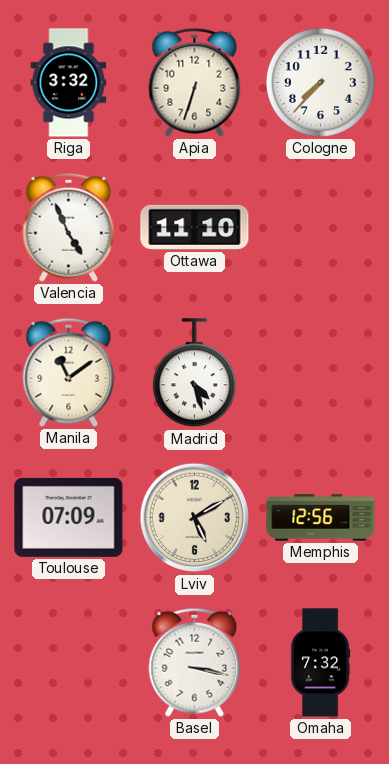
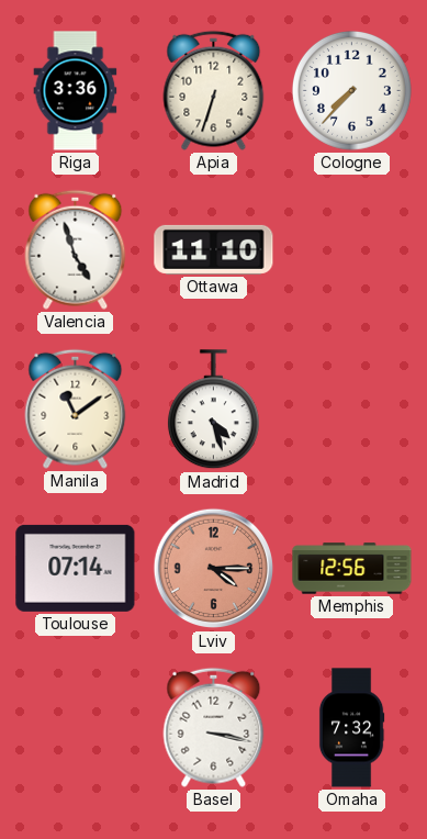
Riga: 3:32 -> 3:36
Valencia: 4:56 -> 4:57
Toulouse: 07:09 -> 07:14
Lviv: 5:10 -> 4:15
Lviv dial: cream -> salmon
